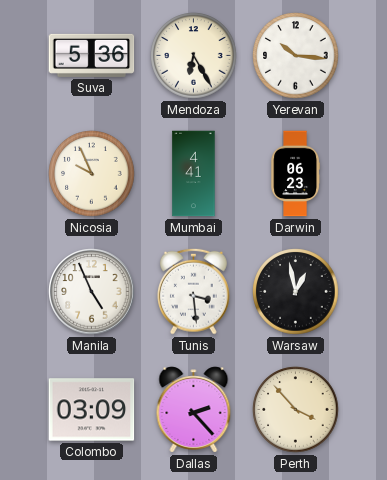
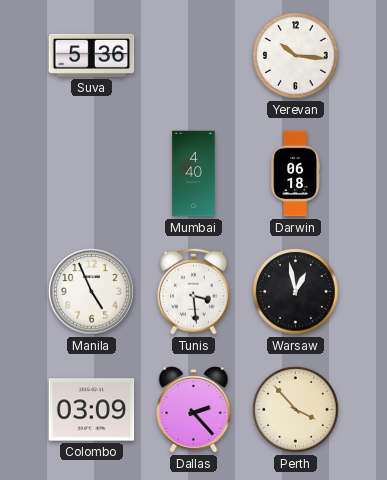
Mendoza: 6:25 -> none
Nicosia: 9:56 -> none
Mumbai: 4:41 -> 4:40
Darwin: 06:23 -> 06:18
